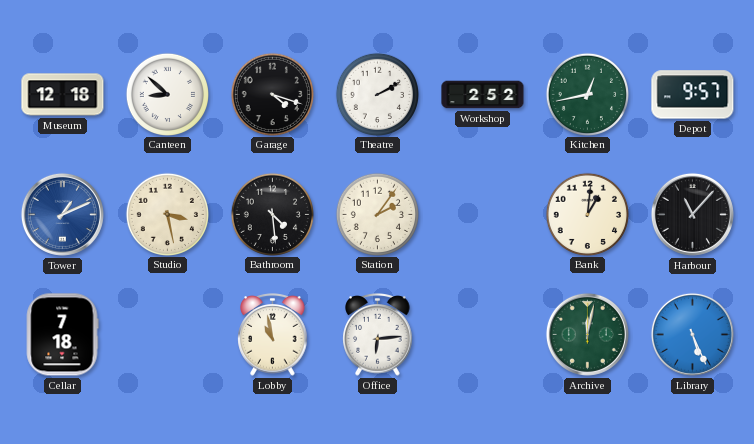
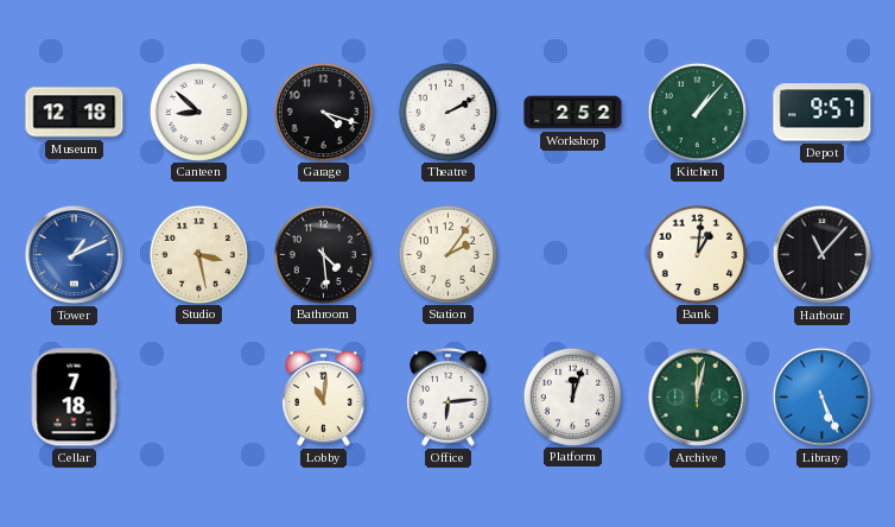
Kitchen: 12:43 -> 1:07
Lobby: 10:58 -> 11:01
Platform: none -> 12:03
